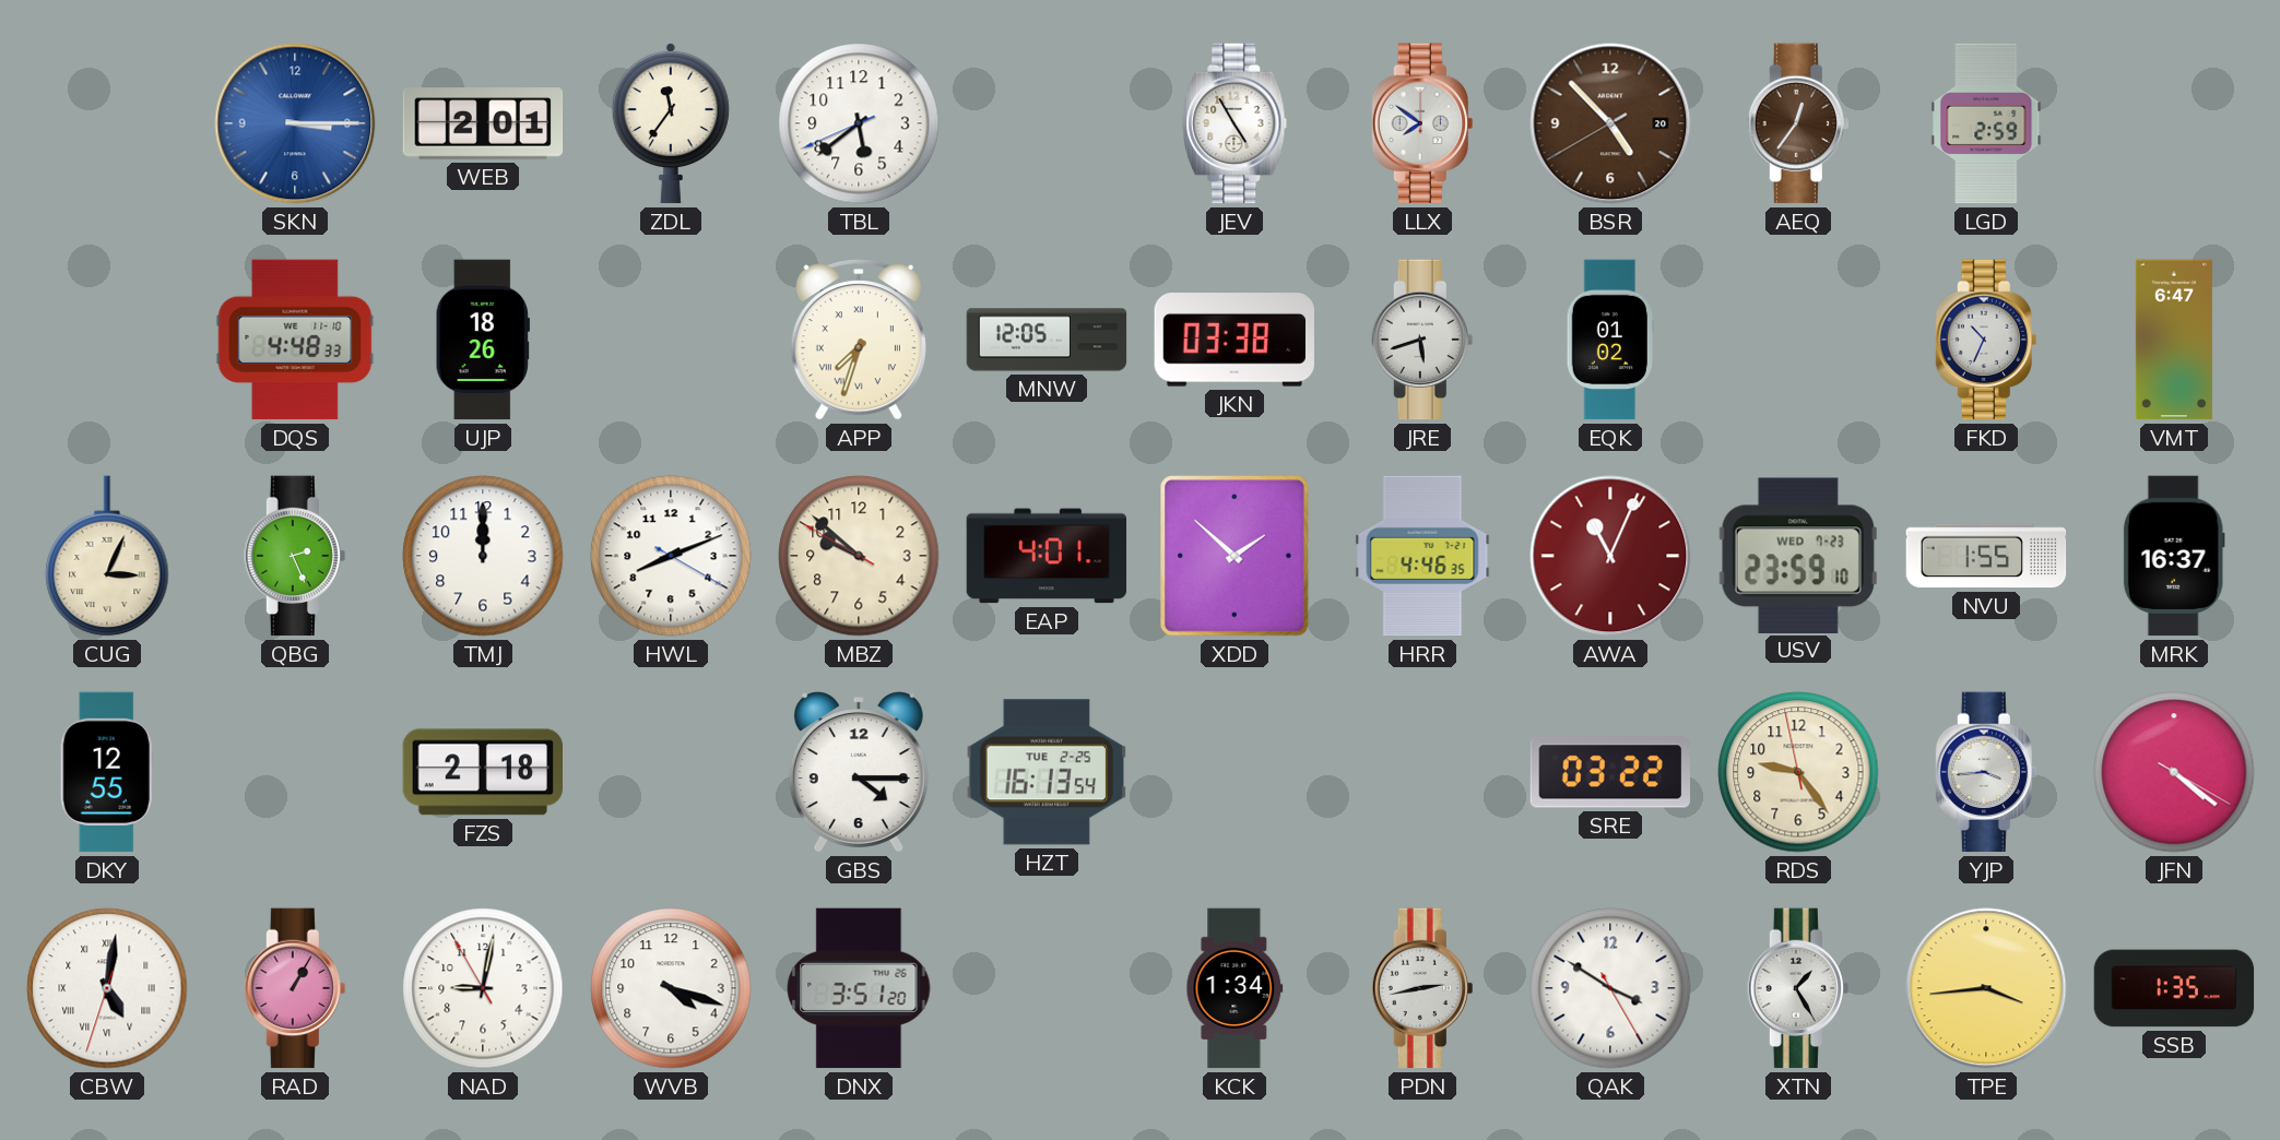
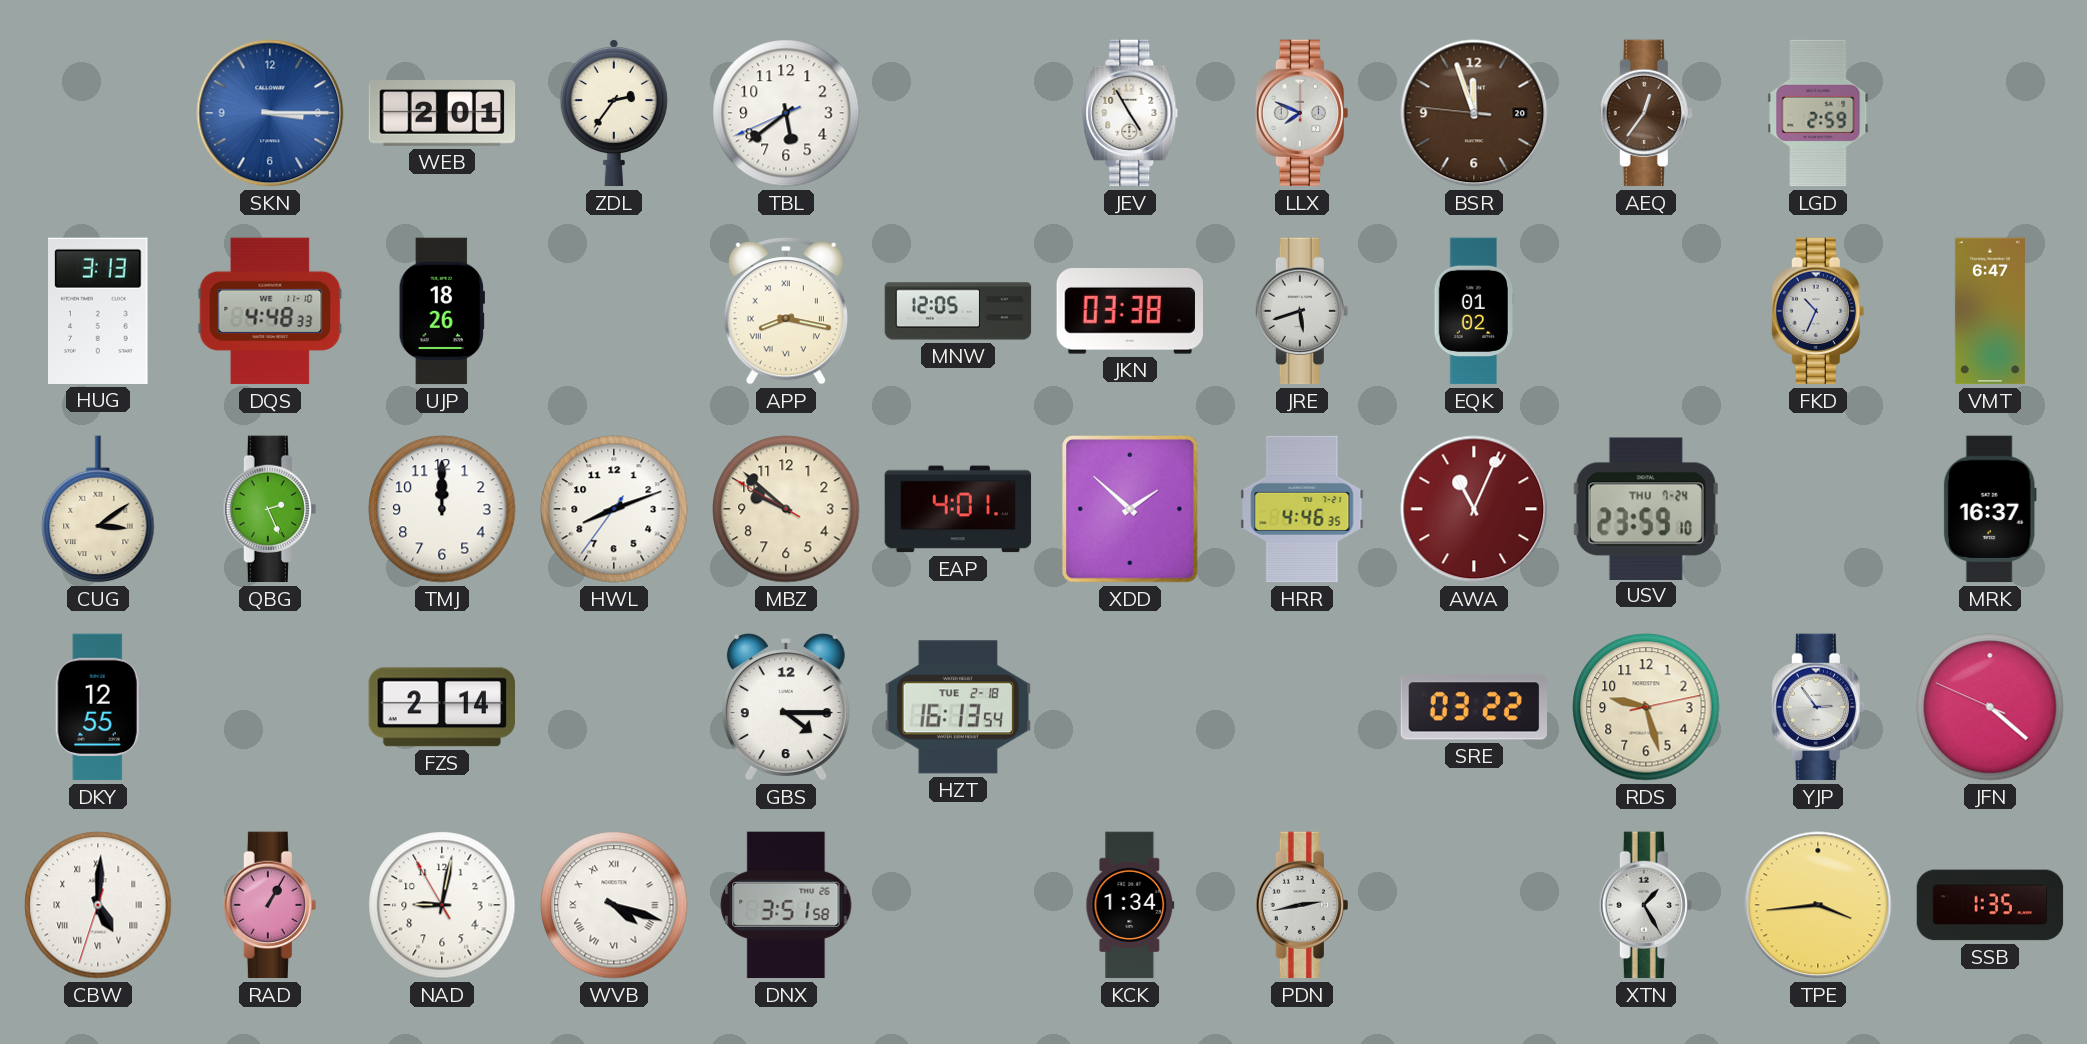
ZDL: 11:36 -> 2:36
LLX: 7:51 -> 7:49
BSR: 4:52 -> 11:56
HUG: none -> 3:13
APP: 7:33 -> 8:17
CUG: 3:04 -> 3:09
HWL: 8:11:20 -> 8:11:36
USV date: WED 7-23 -> THU 7-24
NVU: 1:55 -> none
FZS: 2:18 -> 2:14
HZT date: TUE 2-25 -> TUE 2-18
RDS: 9:23 -> 9:27
YJP: 3:44 -> 2:54
JFN: 4:21:20 -> 4:21:49
CBW: 5:01 -> 5:00
WVB numerals: Arabic -> Roman
DNX: 3:51:20 -> 3:51:58
QAK: 3:50 -> none
